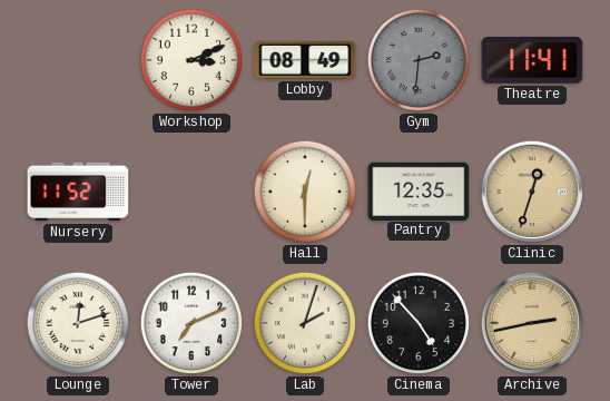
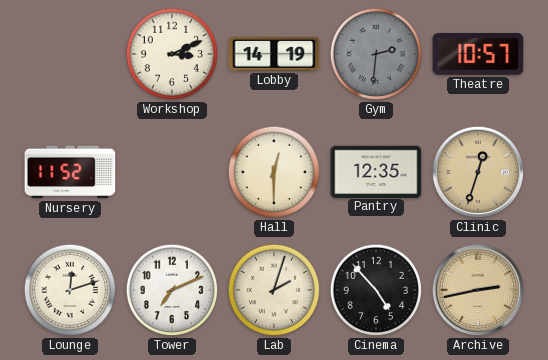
Lobby: 08:49 -> 14:19
Theatre: 11:41 -> 10:57
